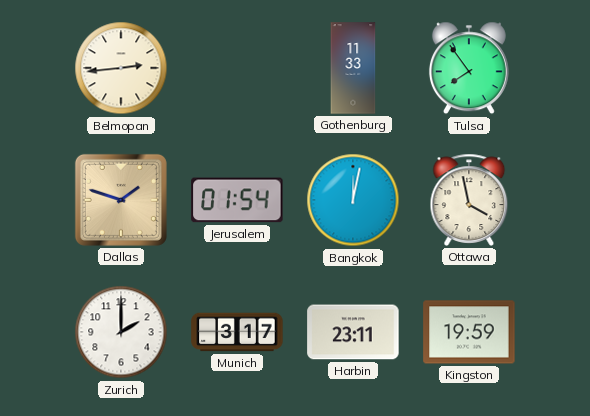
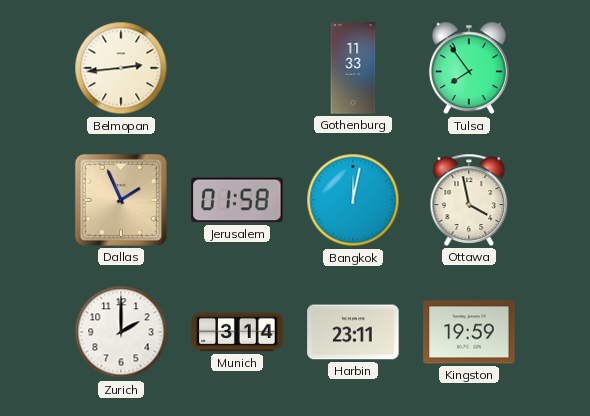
Dallas: 1:48 -> 1:56
Jerusalem: 01:54 -> 01:58
Munich: 3:17 -> 3:14
